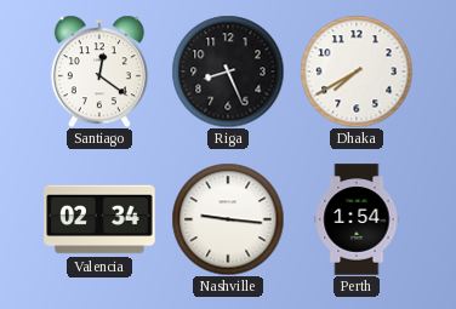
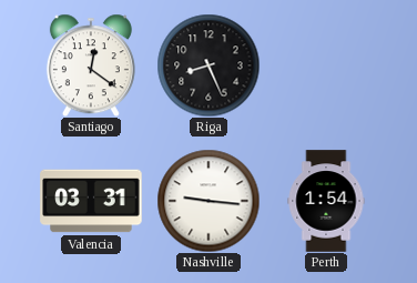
Dhaka: 7:40 -> none
Valencia: 02:34 -> 03:31
